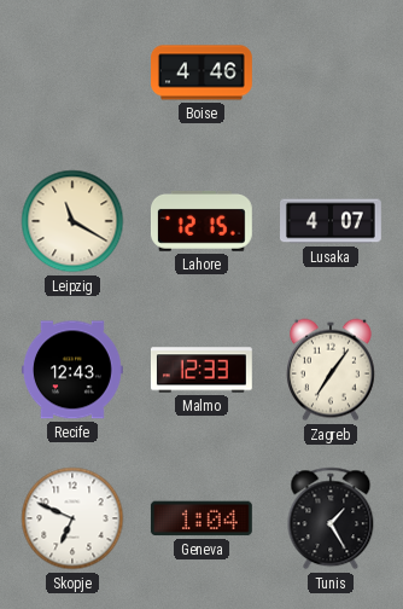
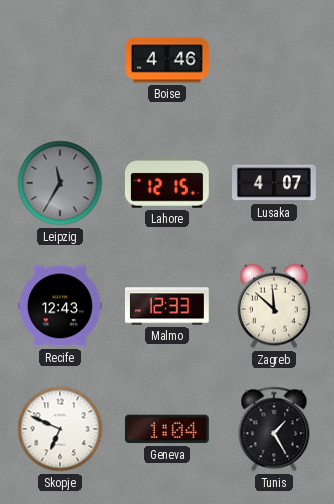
Leipzig: 11:20 -> 11:35
Leipzig dial: cream -> grey
Zagreb: 7:06 -> 11:52
